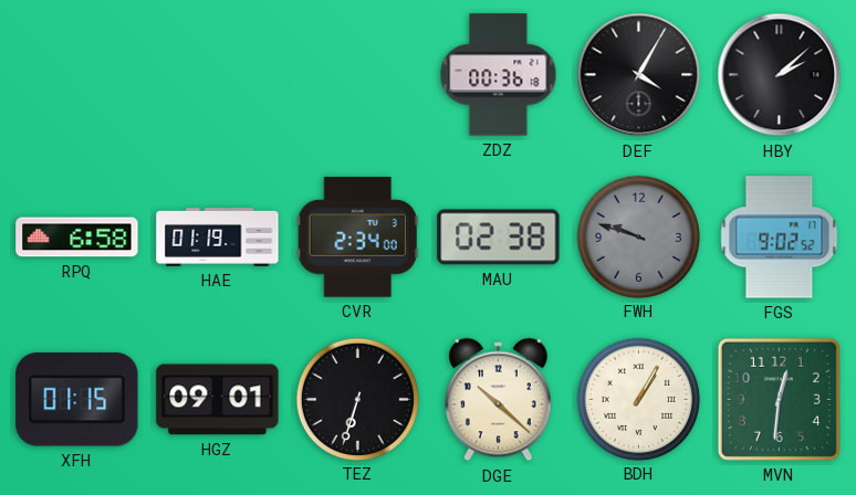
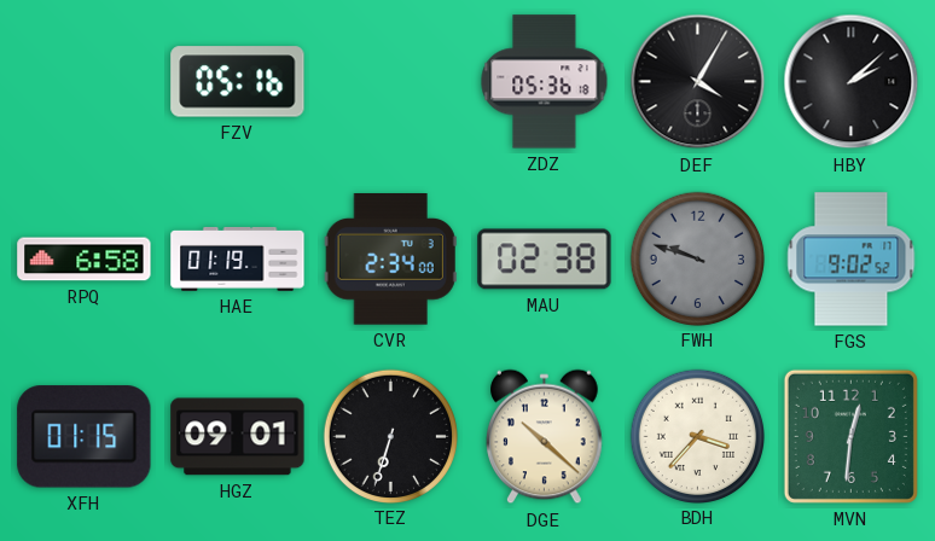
FZV: none -> 05:16
ZDZ: 00:36 -> 05:36
BDH: 1:05 -> 3:37
